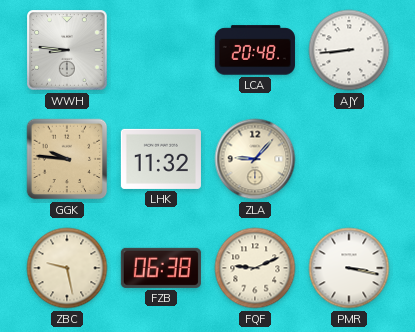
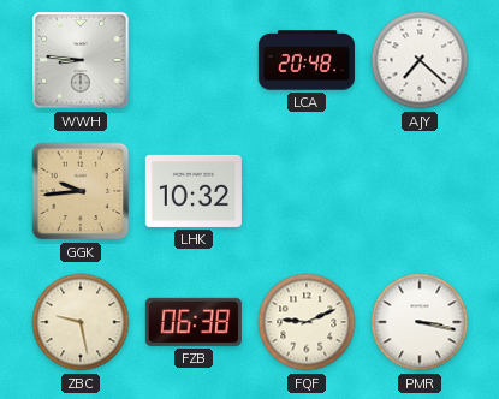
AJY: 8:44 -> 7:22
GGK: 9:46 -> 9:44
LHK: 11:32 -> 10:32
ZLA: 9:07 -> none
